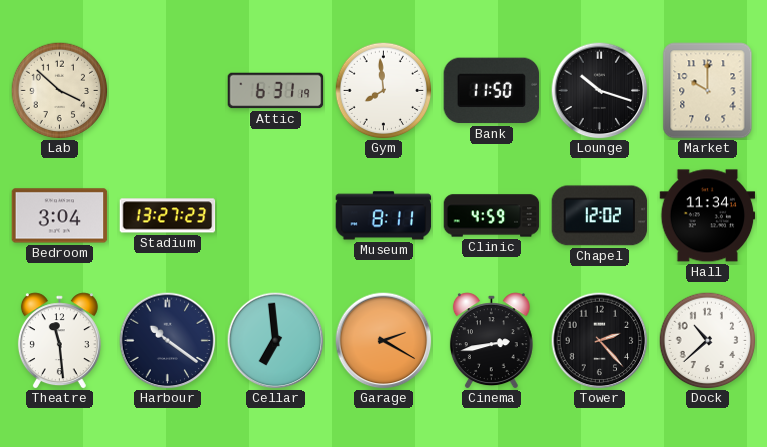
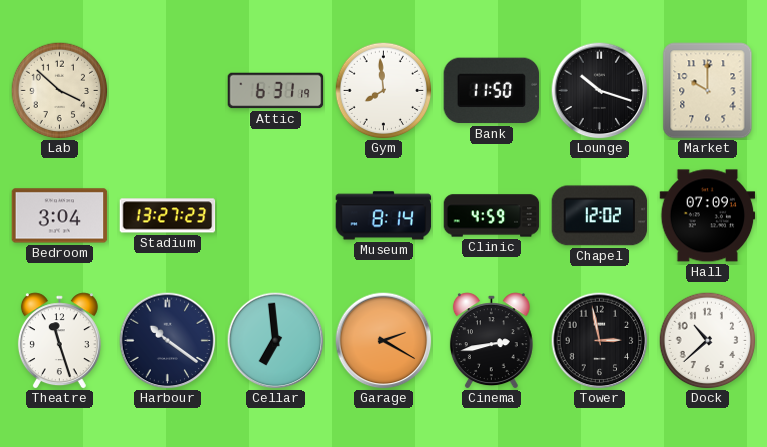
Museum: 8:11 -> 8:14
Hall: 11:34 -> 07:09
Theatre: 11:29 -> 11:27
Tower: 2:23 -> 2:58
